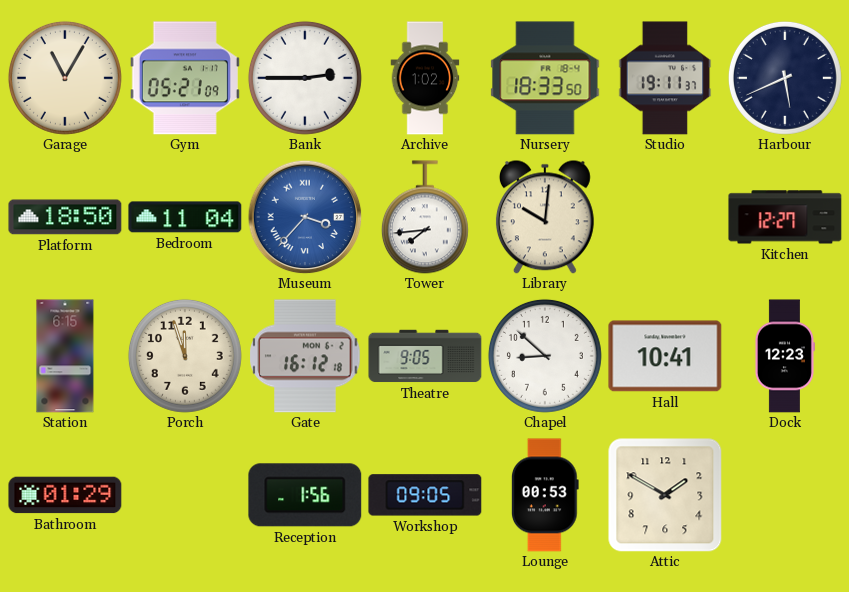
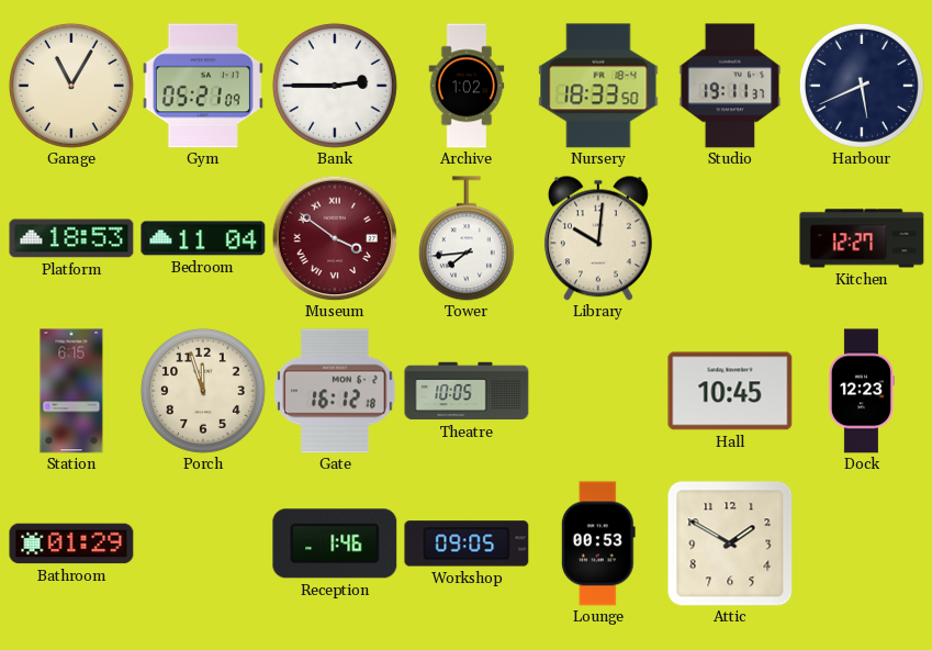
Platform: 18:50 -> 18:53
Museum: 3:37 -> 3:51
Museum dial: blue -> burgundy
Theatre: 9:05 -> 10:05
Chapel: 8:52 -> none
Hall: 10:41 -> 10:45
Reception: 1:56 -> 1:46
